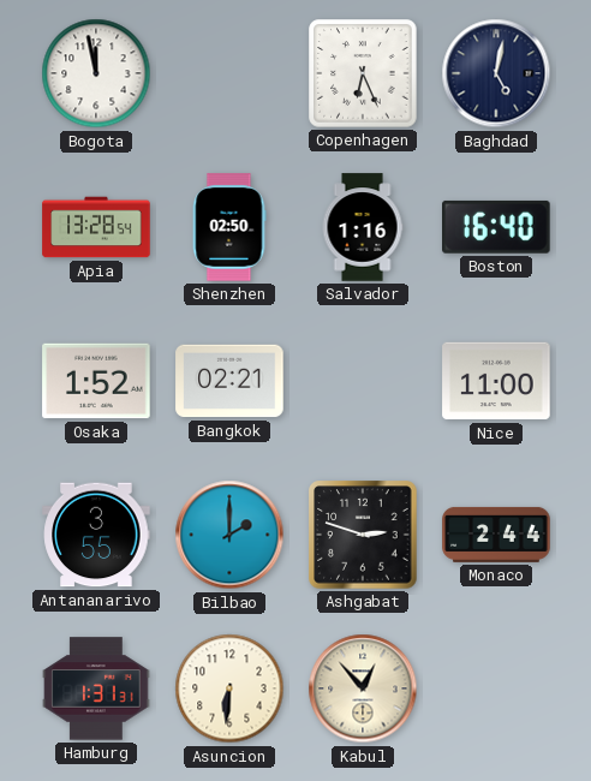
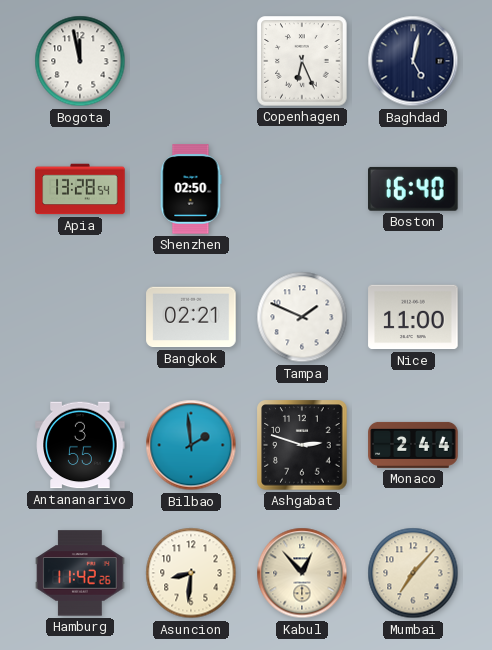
Salvador: 1:16 -> none
Osaka: 1:52 -> none
Tampa: none -> 1:49
Bilbao: 2:00 -> 1:59
Hamburg: 1:31 -> 11:42
Asuncion: 6:31 -> 8:31
Mumbai: none -> 7:07
